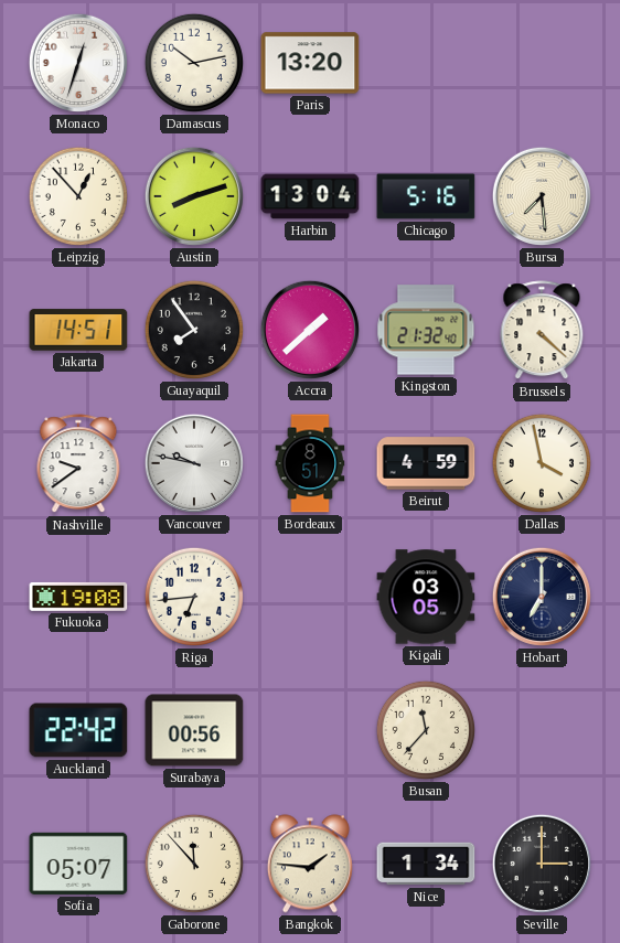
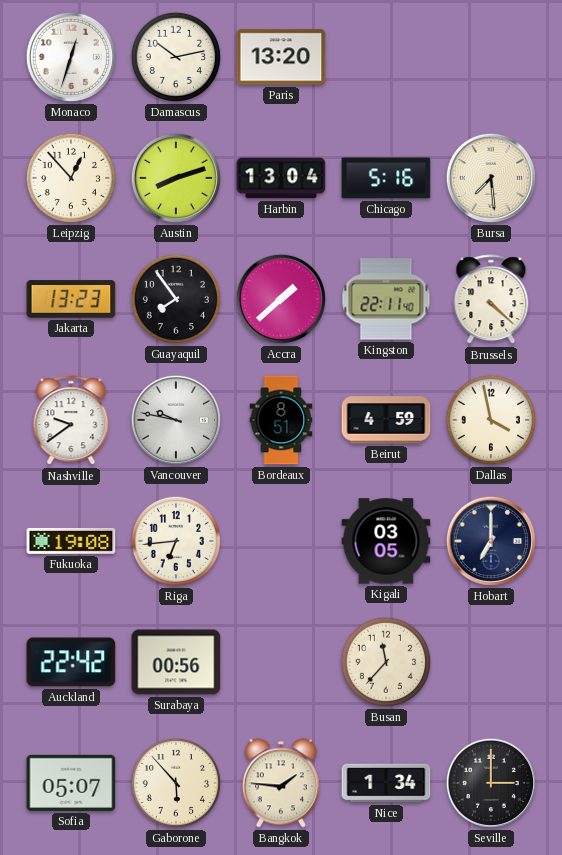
Jakarta: 14:51 -> 13:23
Kingston: 21:32 -> 22:11
Gaborone: 11:53 -> 5:53
